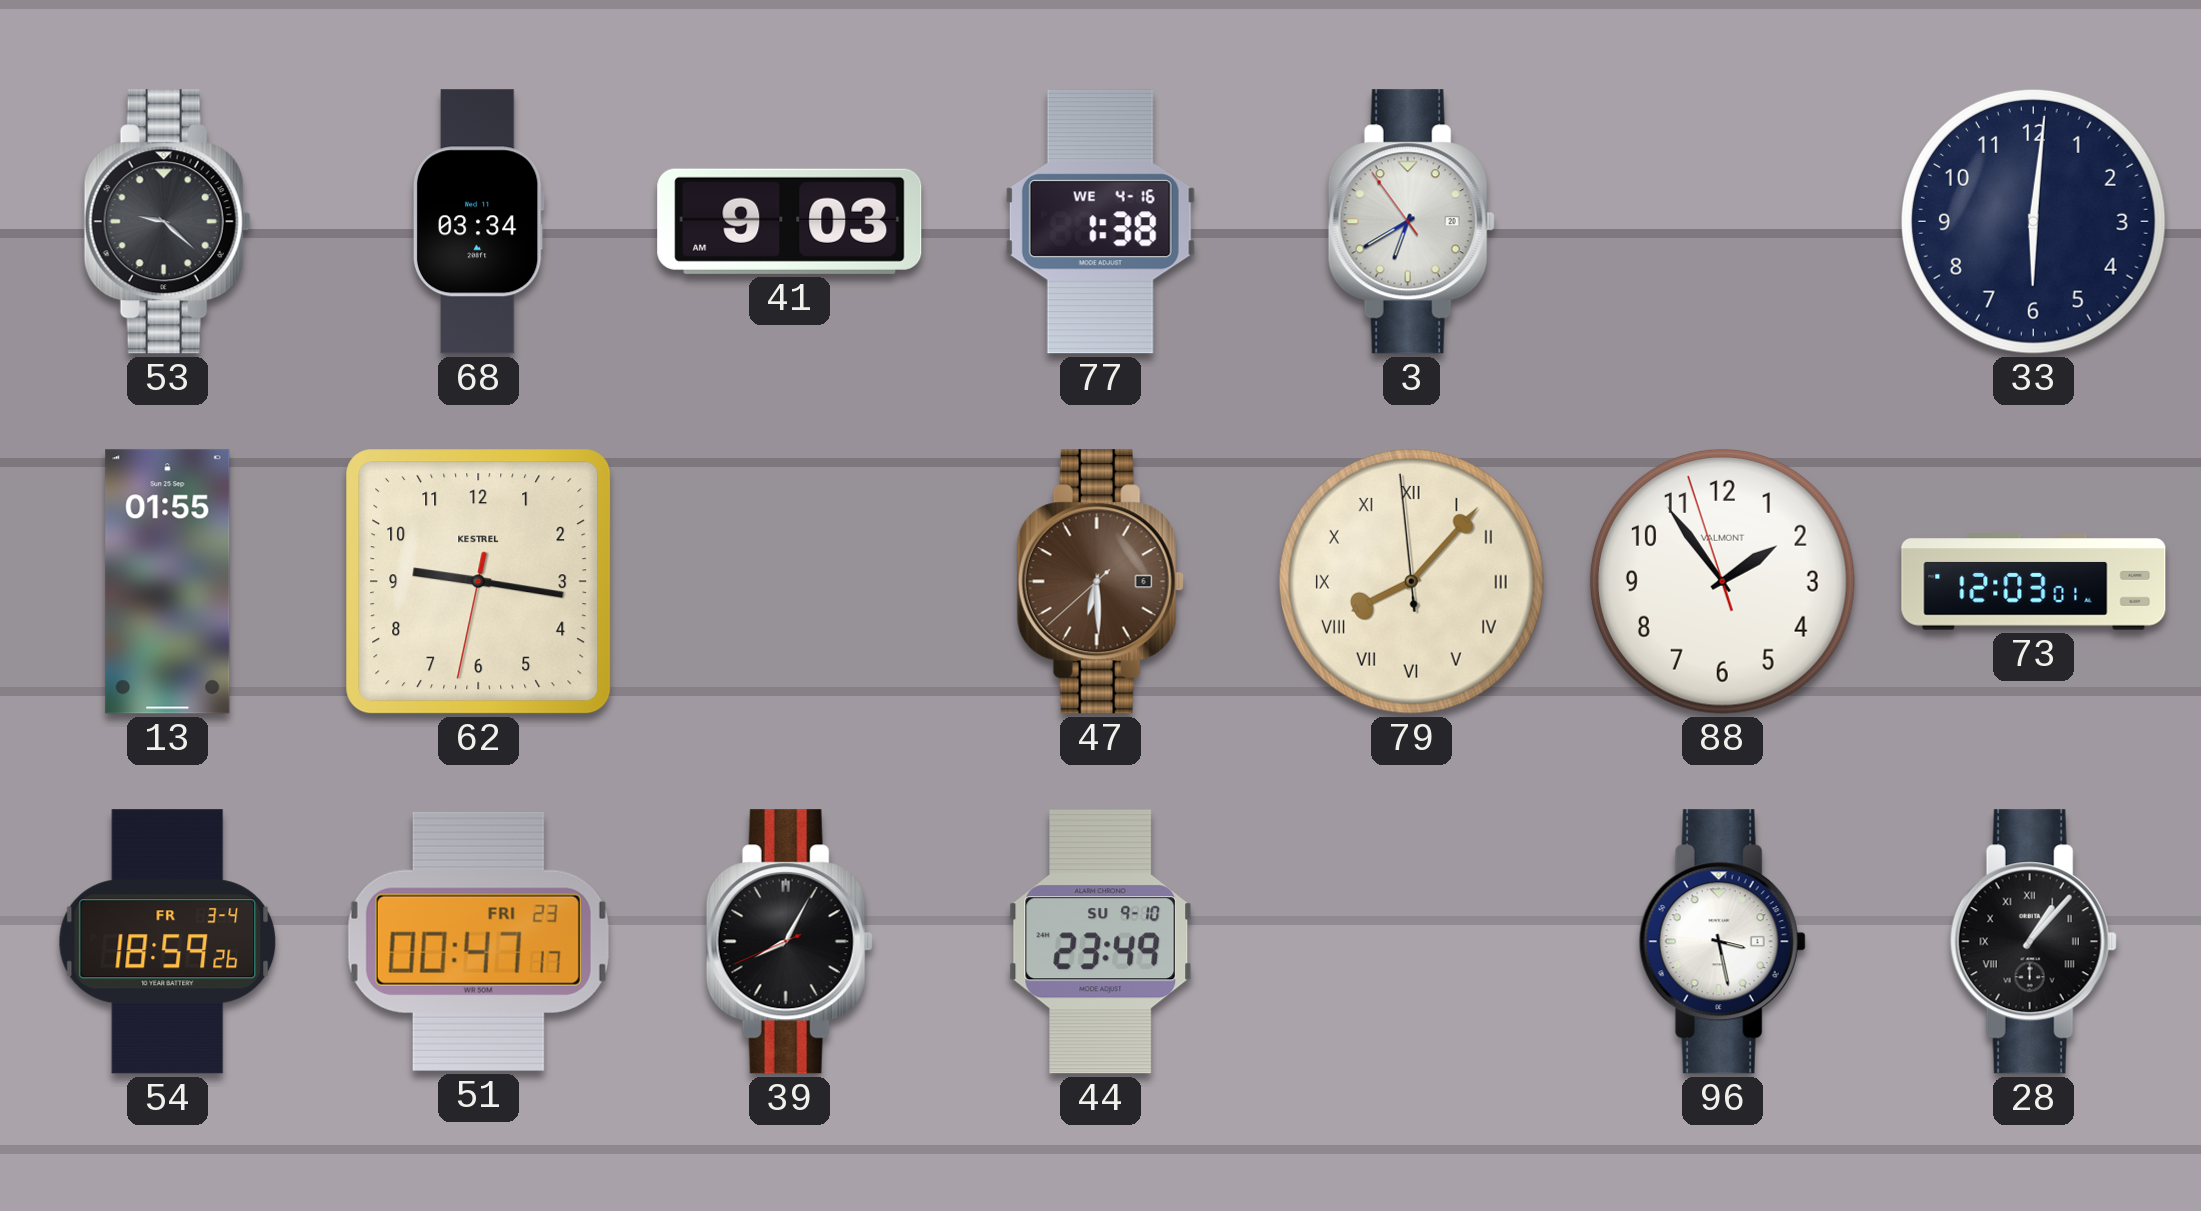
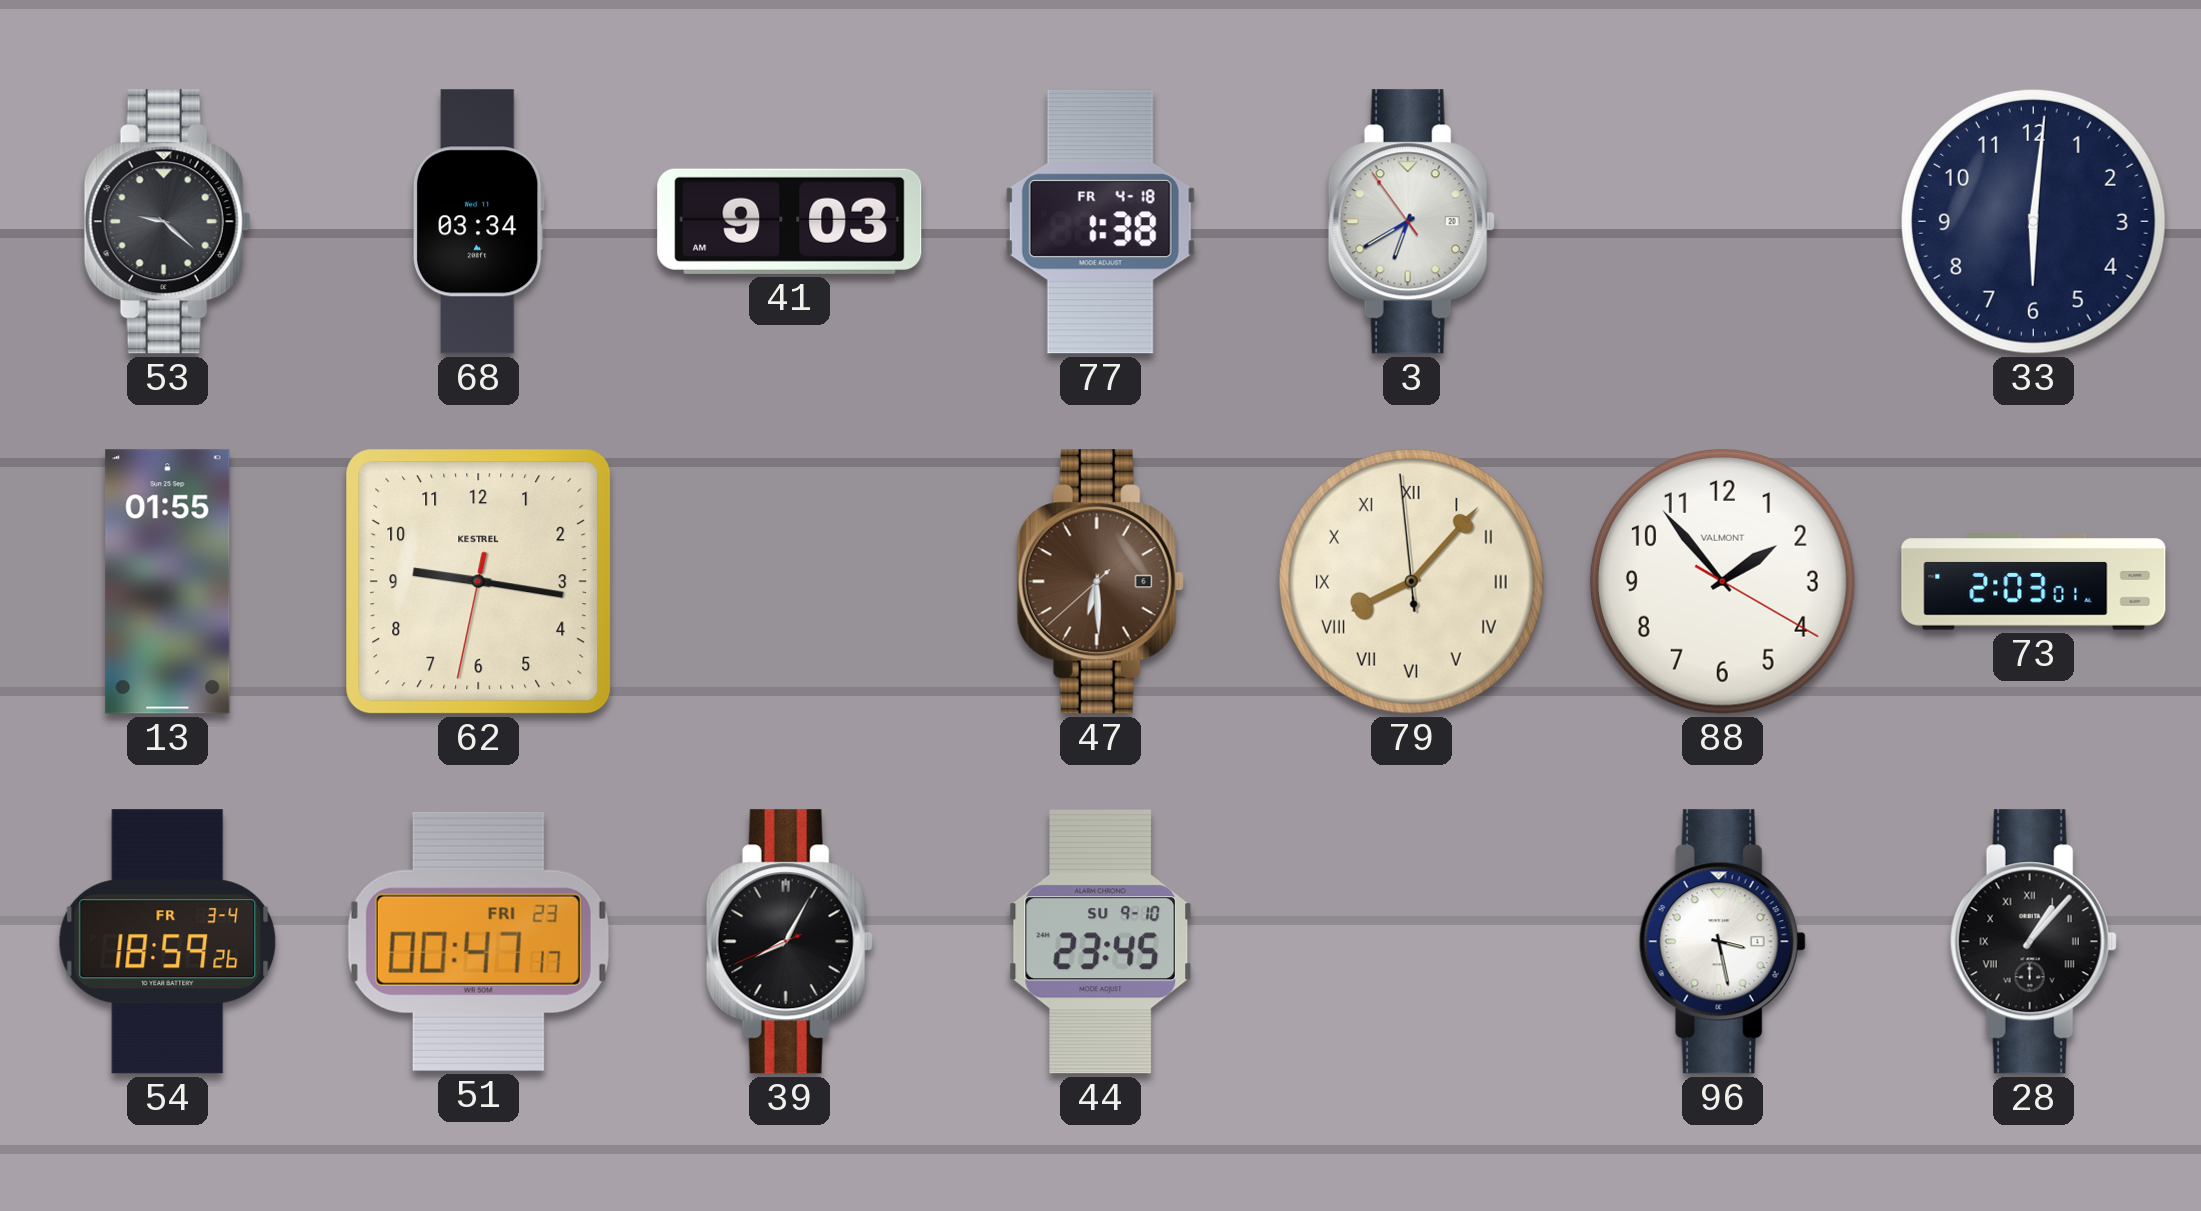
77 date: WE 4-16 -> FR 4-18
88: 1:53:57 -> 1:53:20
73: 12:03 -> 2:03
44: 23:49 -> 23:45
